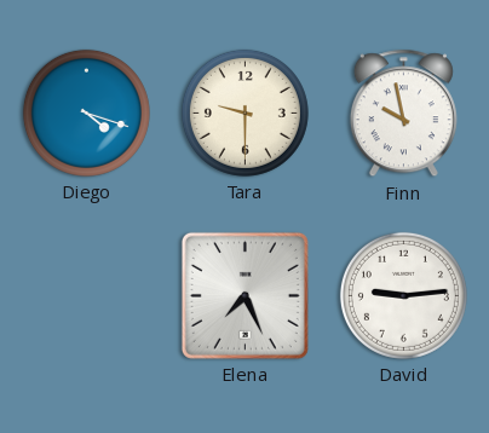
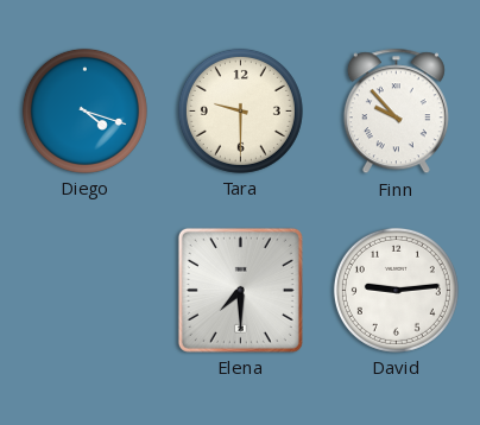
Finn: 9:58 -> 9:53
Elena: 7:26 -> 7:30
